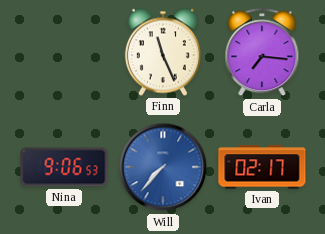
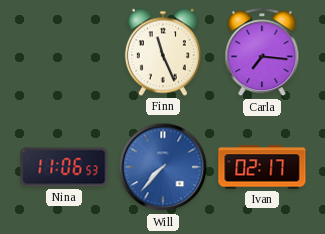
Nina: 9:06 -> 11:06
